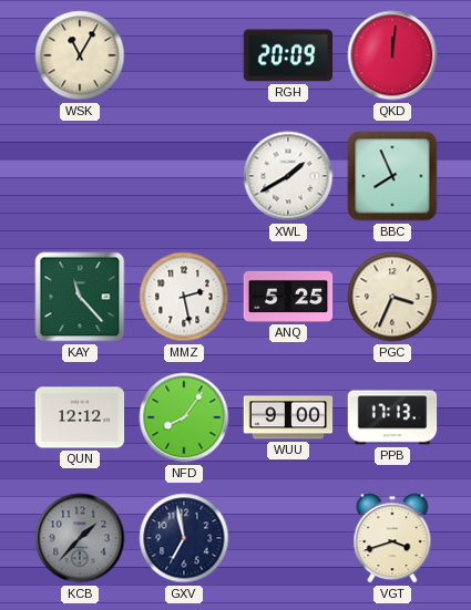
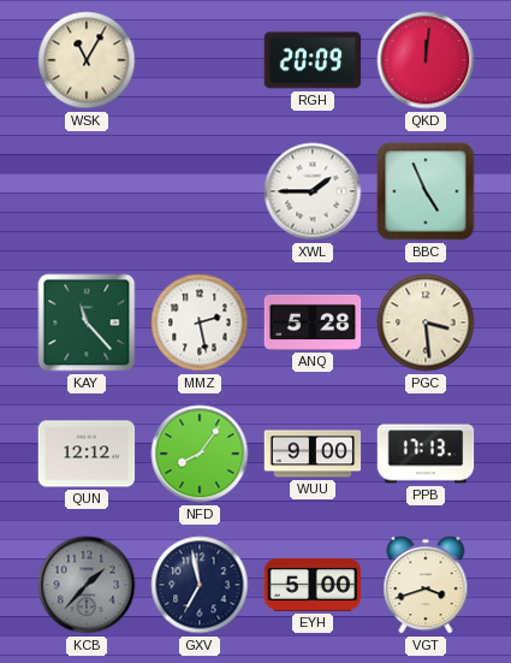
XWL: 1:40 -> 1:45
BBC: 7:56 -> 4:56
ANQ: 5:25 -> 5:28
PGC: 3:34 -> 3:29
EYH: none -> 5:00
